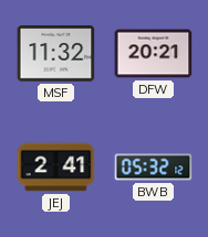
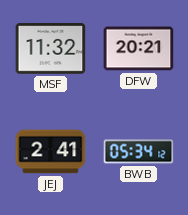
BWB: 05:32 -> 05:34
